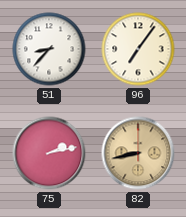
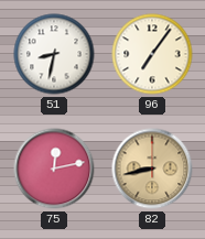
51: 8:37 -> 8:32
75: 2:13 -> 12:13
